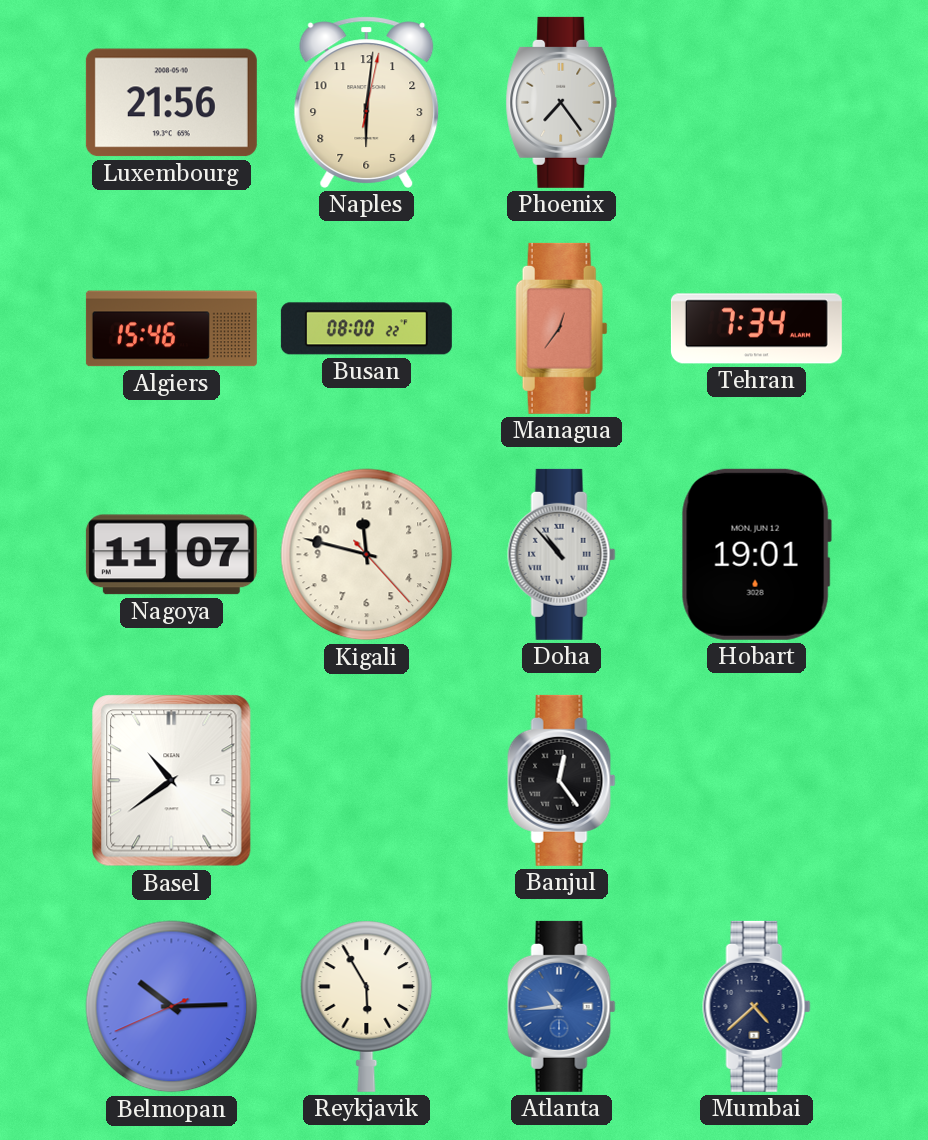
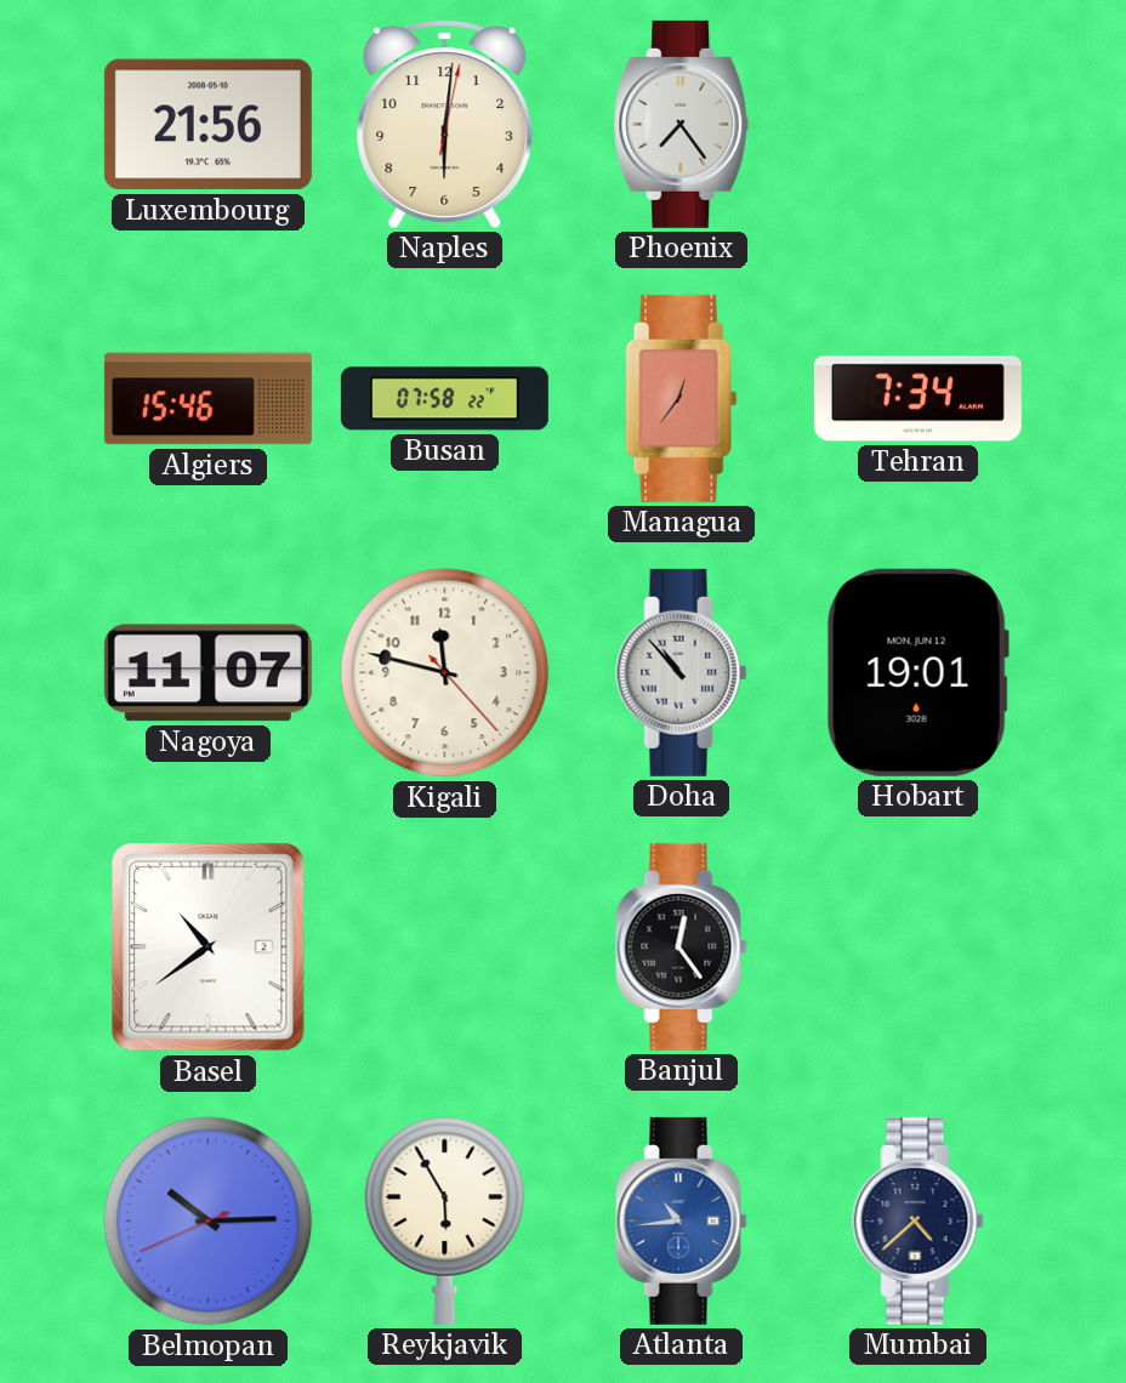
Busan: 08:00 -> 07:58
